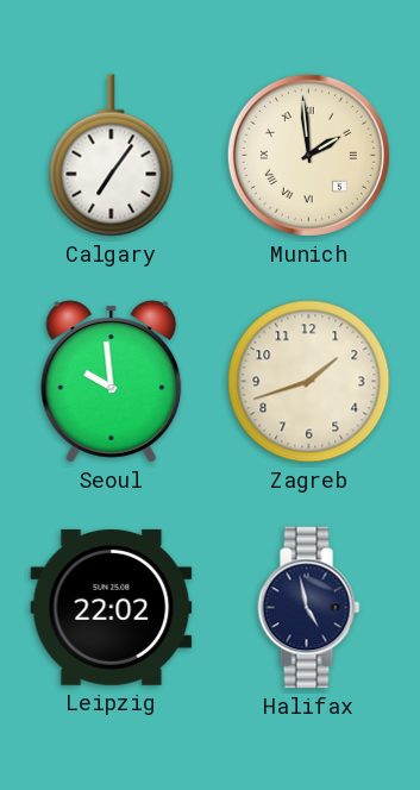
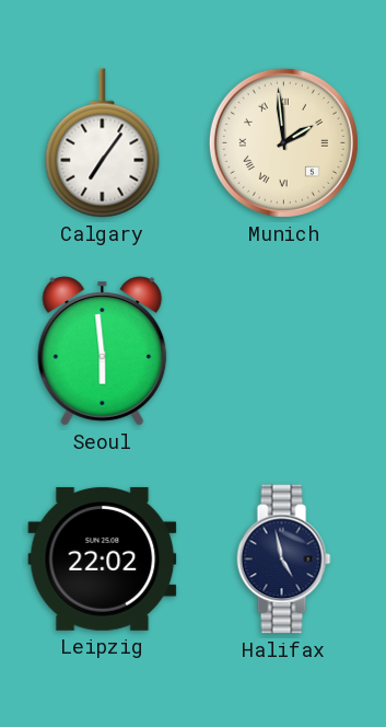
Seoul: 9:59 -> 5:59
Zagreb: 1:42 -> none
